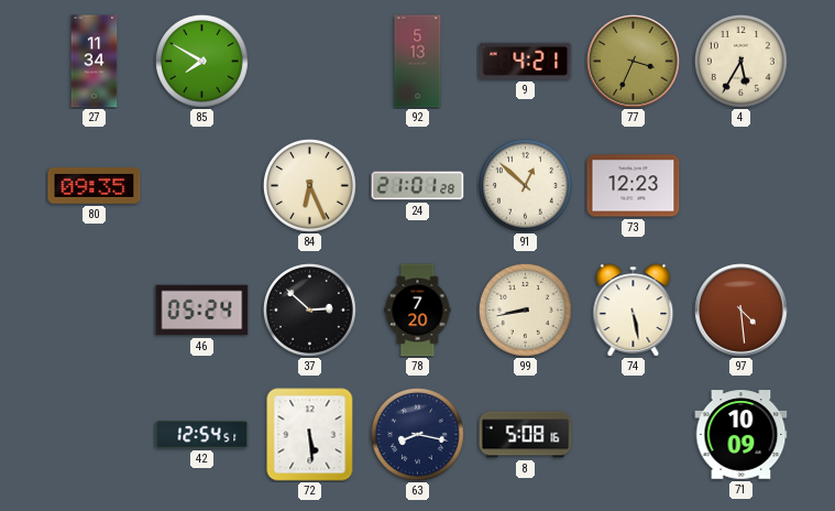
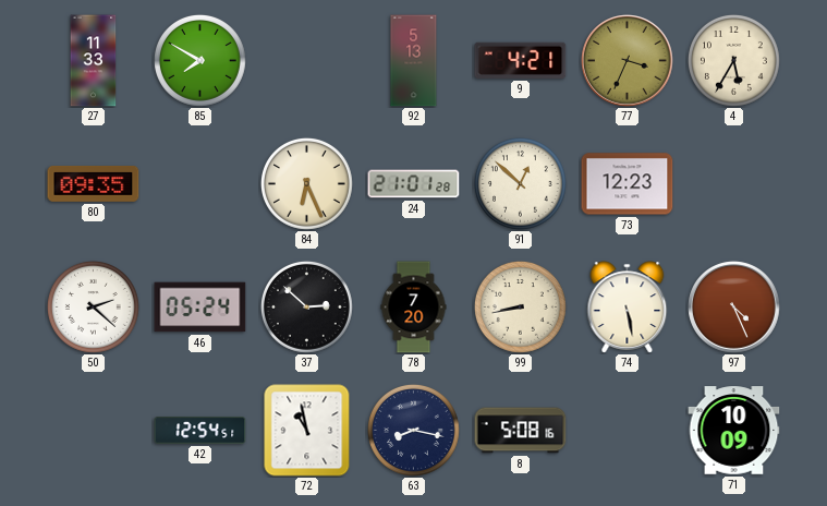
27: 11:34 -> 11:33
50: none -> 2:22
97: 4:29 -> 4:26
72: 5:29 -> 10:58
